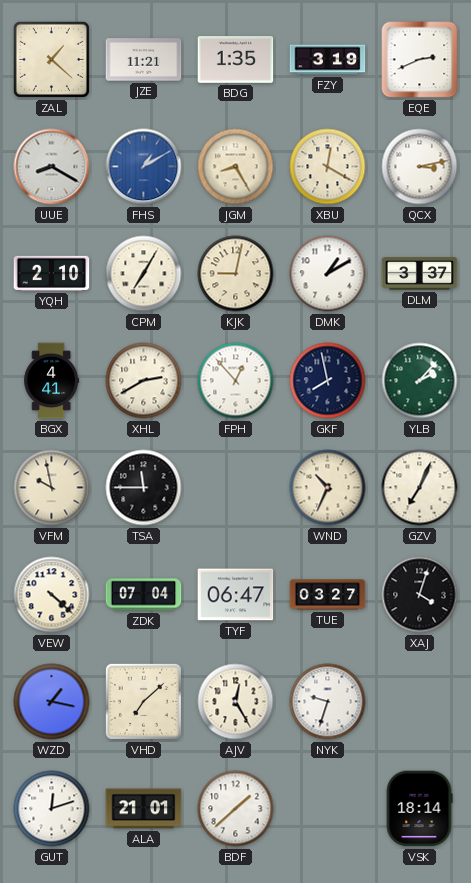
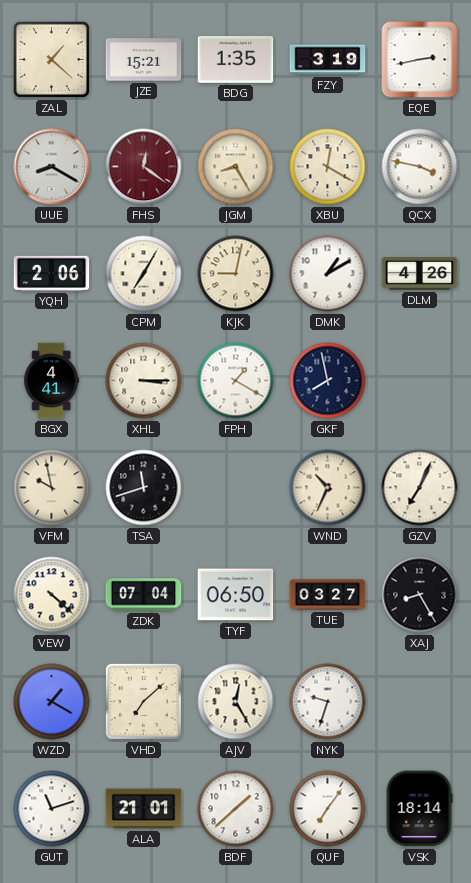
JZE: 11:21 -> 15:21
EQE: 2:41 -> 2:43
FHS: 1:10 -> 12:21
FHS dial: blue -> burgundy
QCX: 3:13 -> 3:47
YQH: 2:10 -> 2:06
DLM: 3:37 -> 4:26
XHL: 2:40 -> 3:15
FPH: 12:53 -> 1:20
YLB: 2:07 -> none
TSA: 11:45 -> 11:42
TYF: 06:47 -> 06:50
XAJ: 4:03 -> 8:25
WZD: 1:17 -> 1:20
GUT: 12:12 -> 11:12
QUF: none -> 7:06
